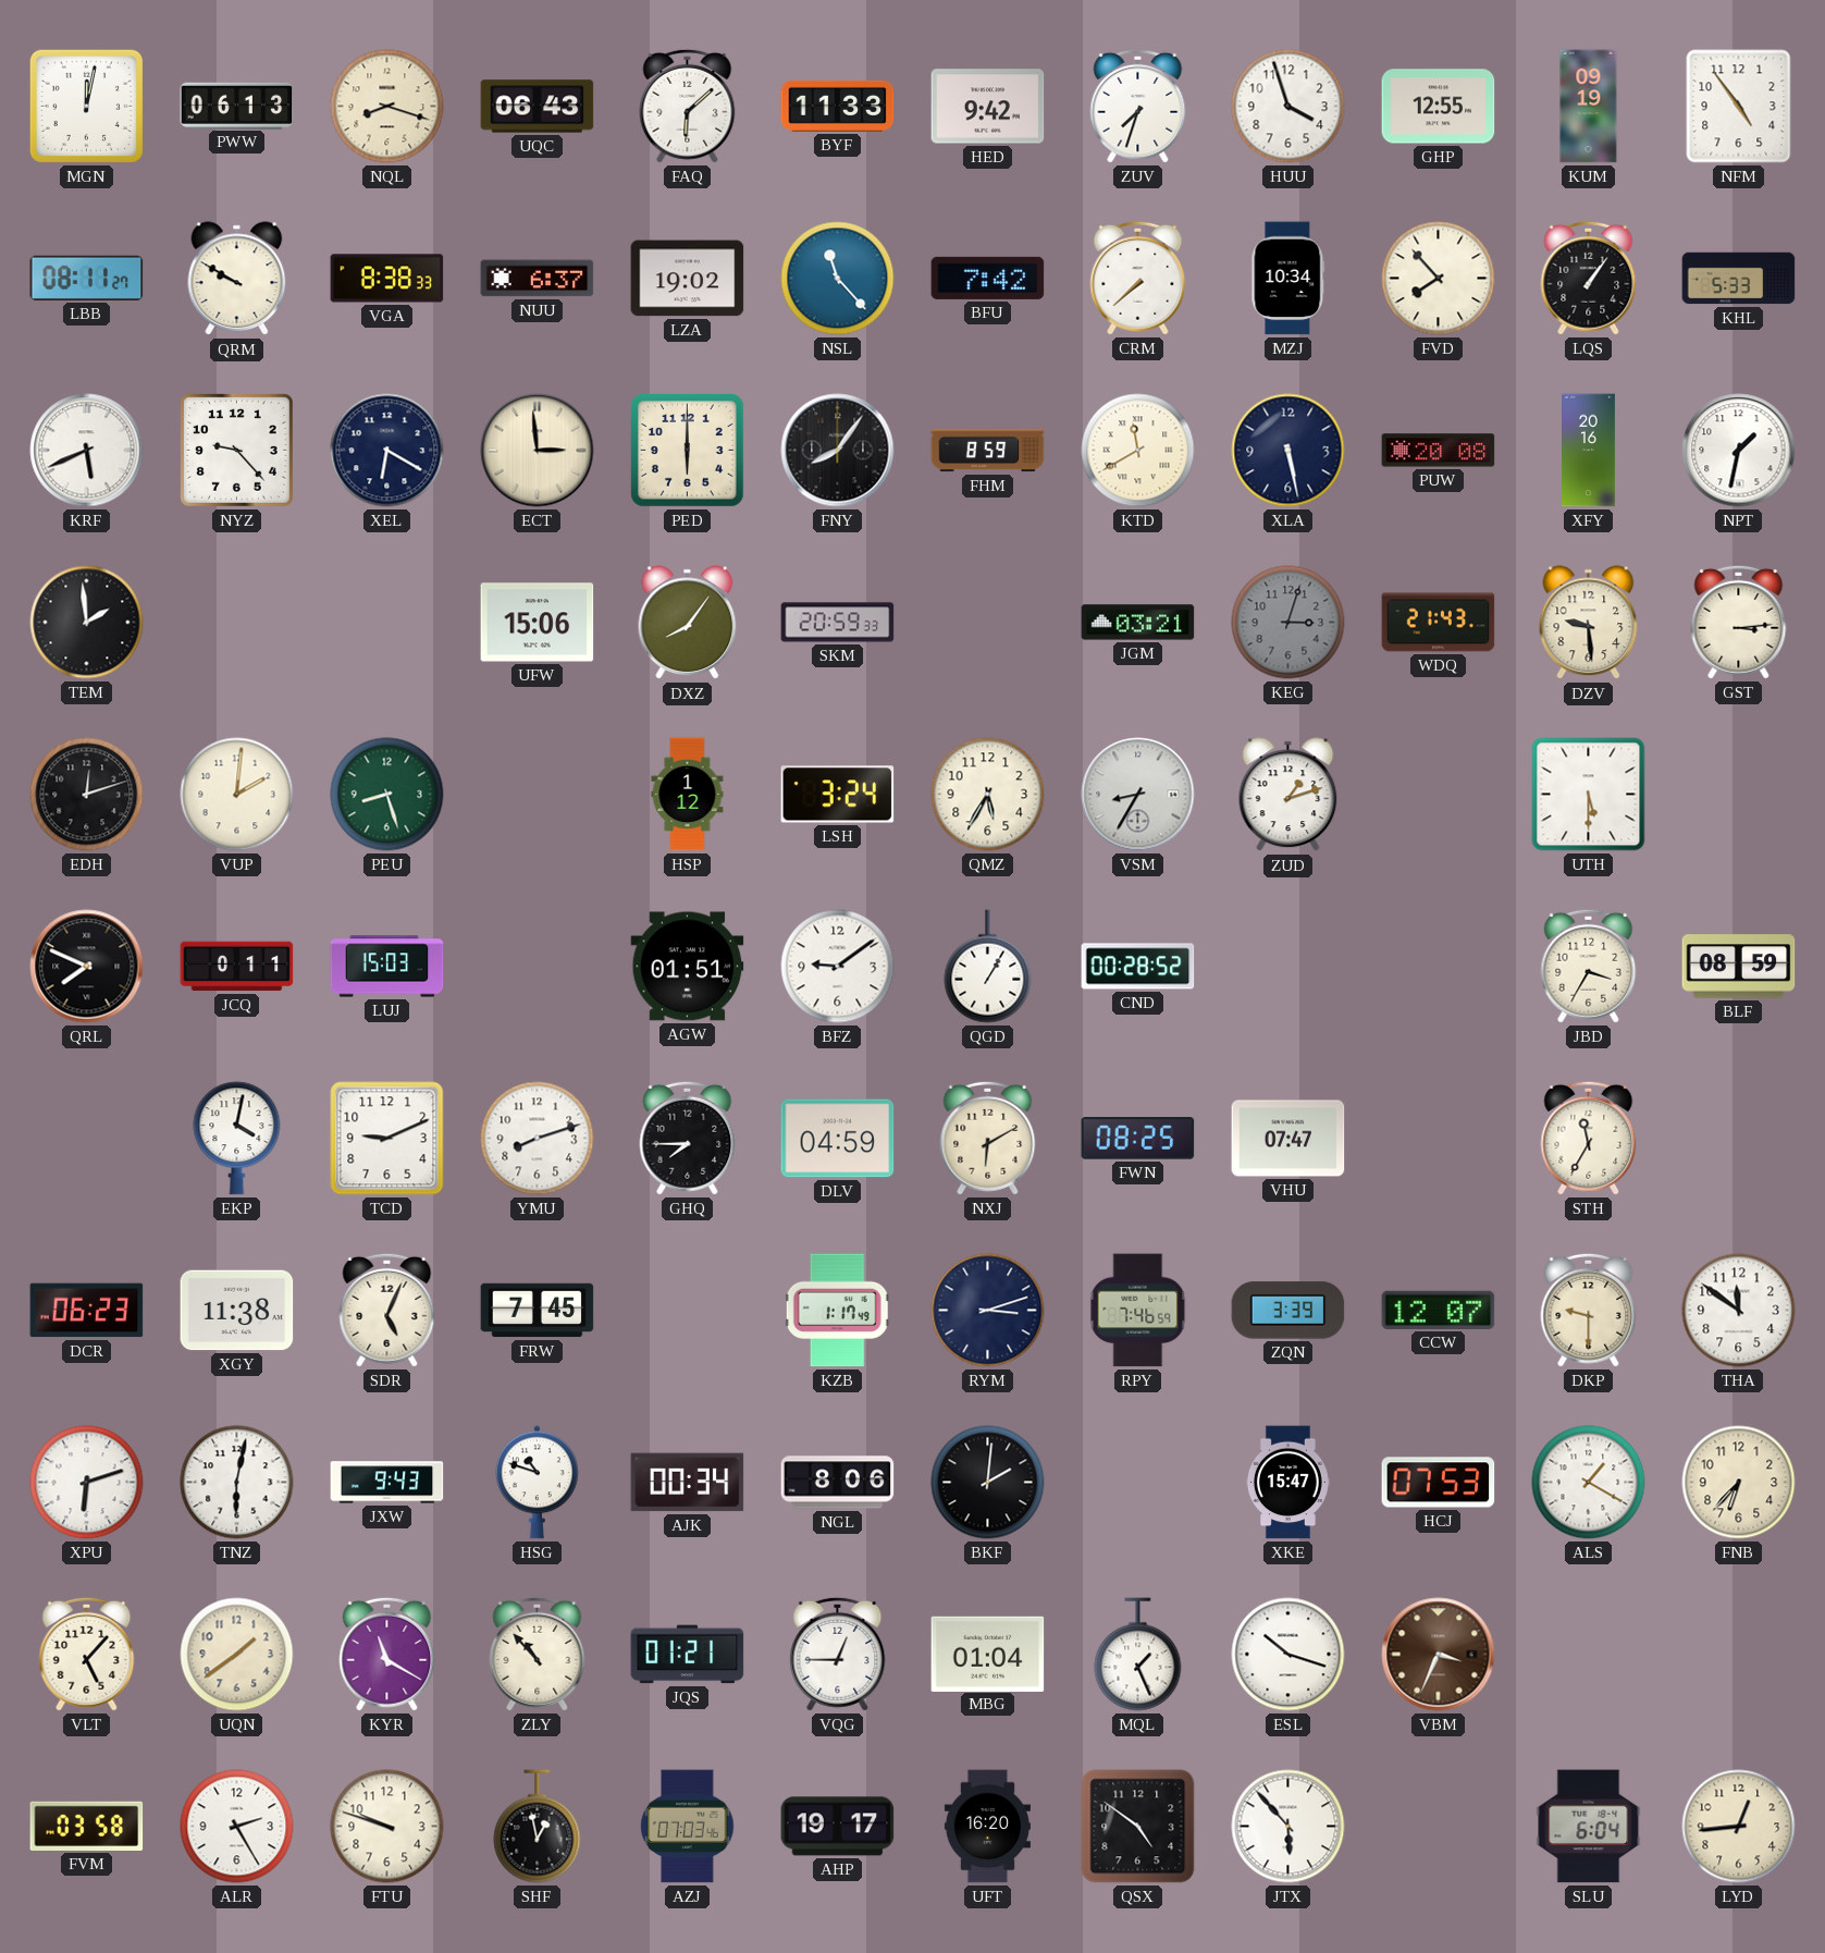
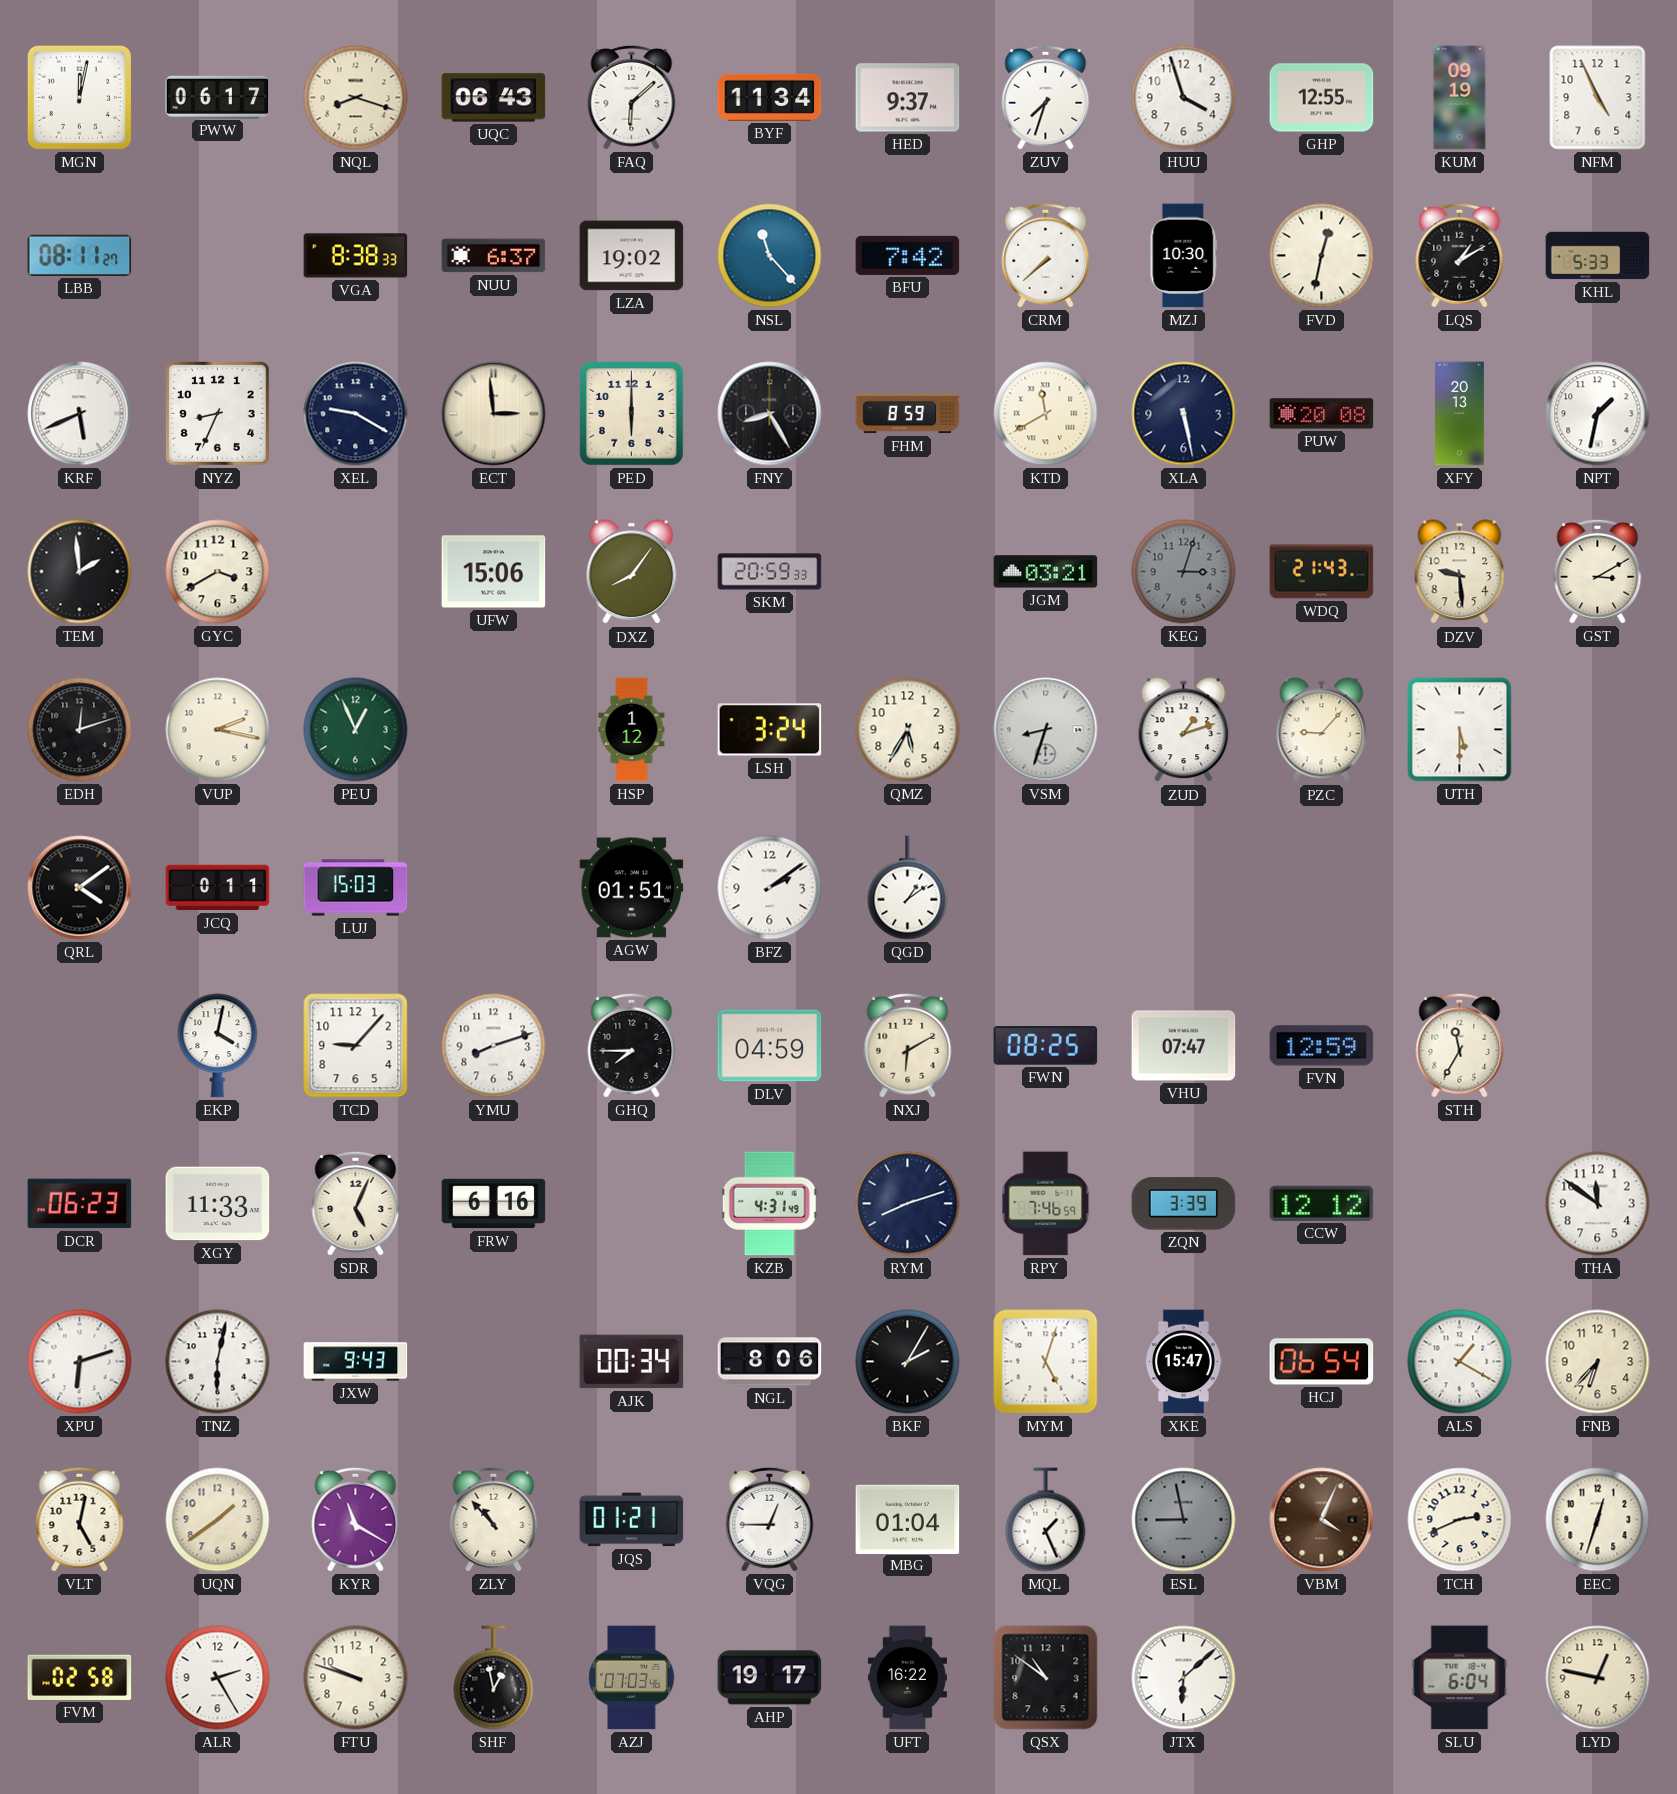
PWW: 06:13 -> 06:17
BYF: 11:33 -> 11:34
HED: 9:42 -> 9:37
NFM: 4:54 -> 4:56
QRM: 9:50 -> none
MZJ: 10:34 -> 10:30
FVD: 7:53 -> 12:32
LQS: 1:06 -> 1:10
NYZ: 9:23 -> 8:34
XEL: 6:20 -> 9:20
FNY: 8:06 -> 8:25
XFY: 20:16 -> 20:13
GYC: none -> 3:40
GST: 3:14 -> 3:10
VUP: 2:01 -> 2:17
PEU: 8:27 -> 12:56
VSM: 8:35 -> 8:33
PZC: none -> 9:07
QRL: 7:49 -> 4:09
BFZ: 9:09 -> 2:09
QGD: 1:05 -> 1:09
CND: 00:28 -> none
JBD: 3:35 -> none
BLF: 08:59 -> none
TCD: 9:11 -> 9:07
FVN: none -> 12:59
XGY: 11:38 -> 11:33
FRW: 7:45 -> 6:16
KZB: 1:17 -> 4:31
RYM: 3:12 -> 8:12
CCW: 12:07 -> 12:12
DKP: 9:30 -> none
HSG: 10:48 -> none
BKF: 2:01 -> 2:05
MYM: none -> 5:03
HCJ: 07:53 -> 06:54
VLT: 5:07 -> 5:02
ESL: 10:18 -> 8:58
ESL dial: white -> grey
VBM: 3:34 -> 4:04
TCH: none -> 2:41
EEC: none -> 12:33
FVM: 03:58 -> 02:58
UFT: 16:20 -> 16:22
QSX: 4:51 -> 10:51
JTX: 5:53 -> 6:08
LYD: 12:44 -> 12:47
